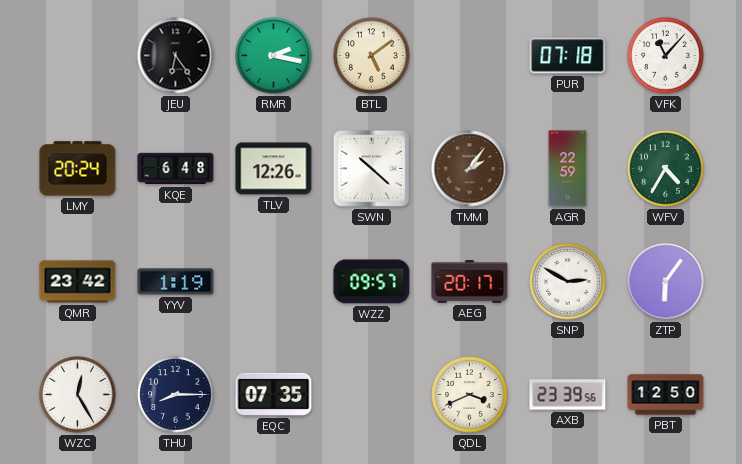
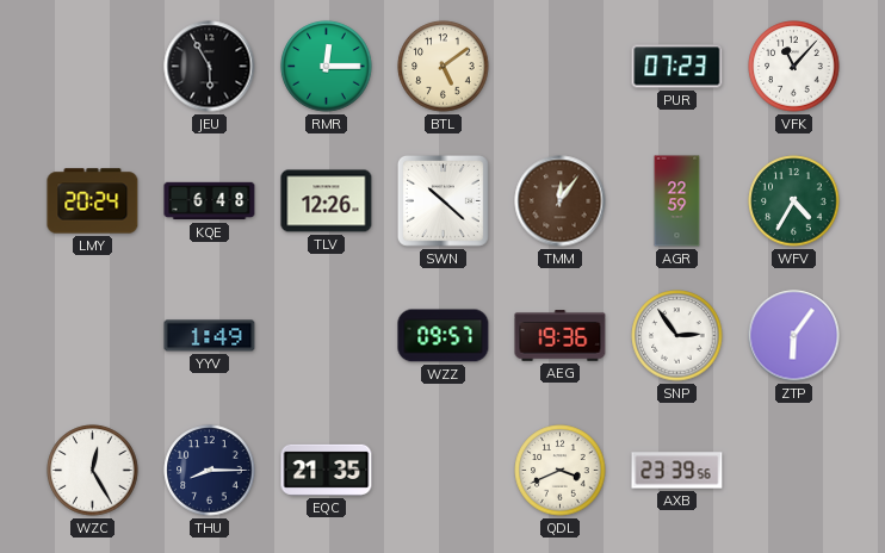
JEU: 6:24 -> 5:55
RMR: 2:17 -> 12:15
PUR: 07:18 -> 07:23
TMM: 2:06 -> 12:06
QMR: 23:42 -> none
YYV: 1:19 -> 1:49
AEG: 20:17 -> 19:36
SNP: 2:50 -> 2:54
EQC: 07:35 -> 21:35
PBT: 12:50 -> none
